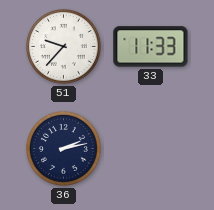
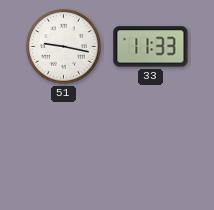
51: 9:37 -> 9:17
36: 2:13 -> none
